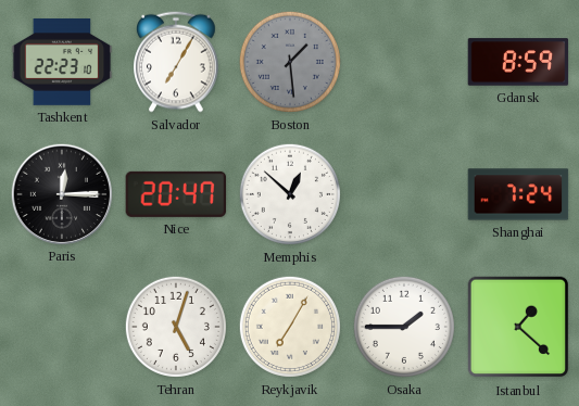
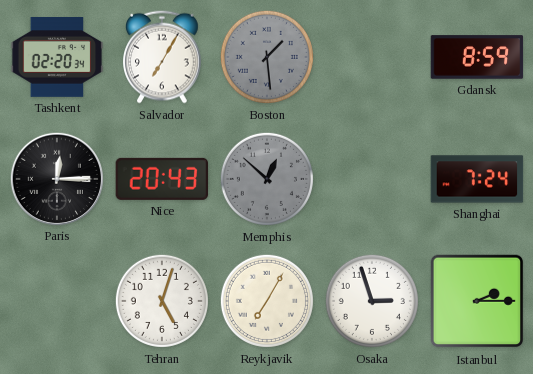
Tashkent: 22:23 -> 02:20
Nice: 20:47 -> 20:43
Memphis dial: white -> grey
Osaka: 1:45 -> 2:57
Istanbul: 1:22 -> 2:15
